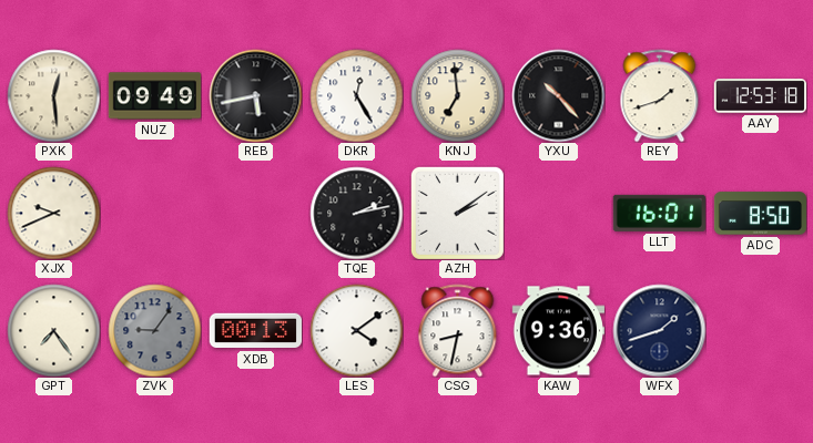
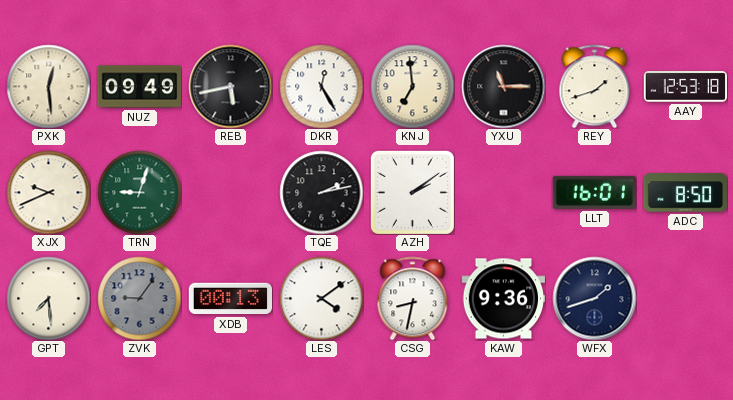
YXU: 10:23 -> 11:15
TRN: none -> 9:03
GPT: 7:24 -> 7:29
